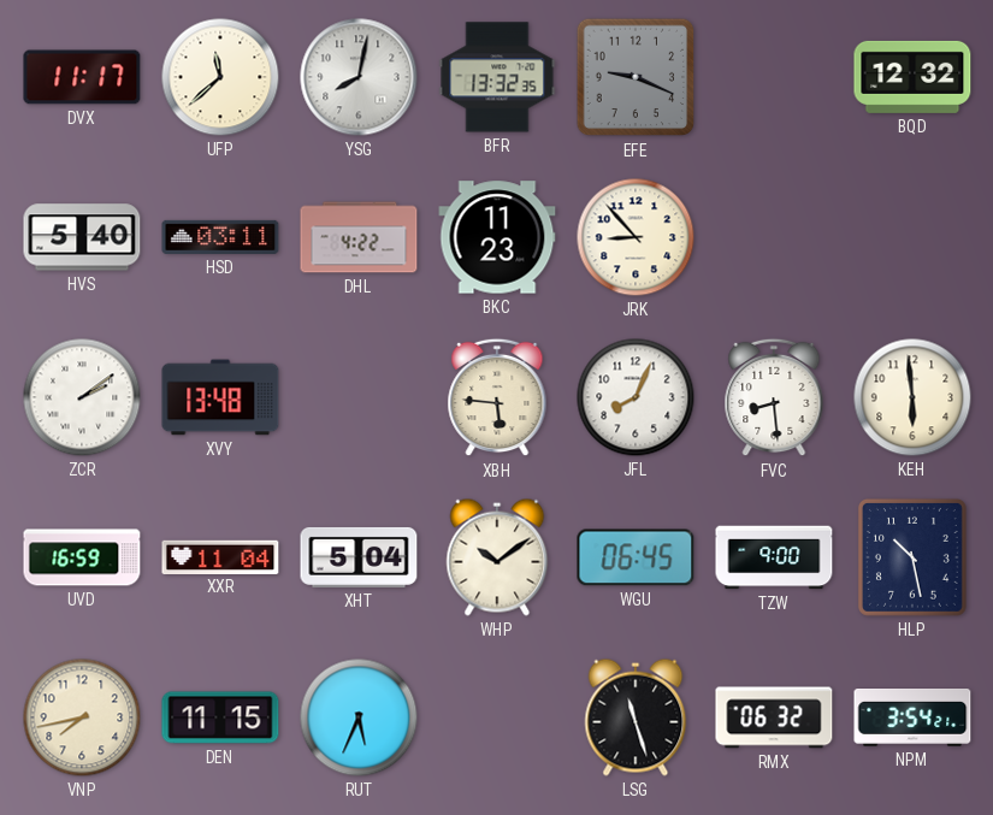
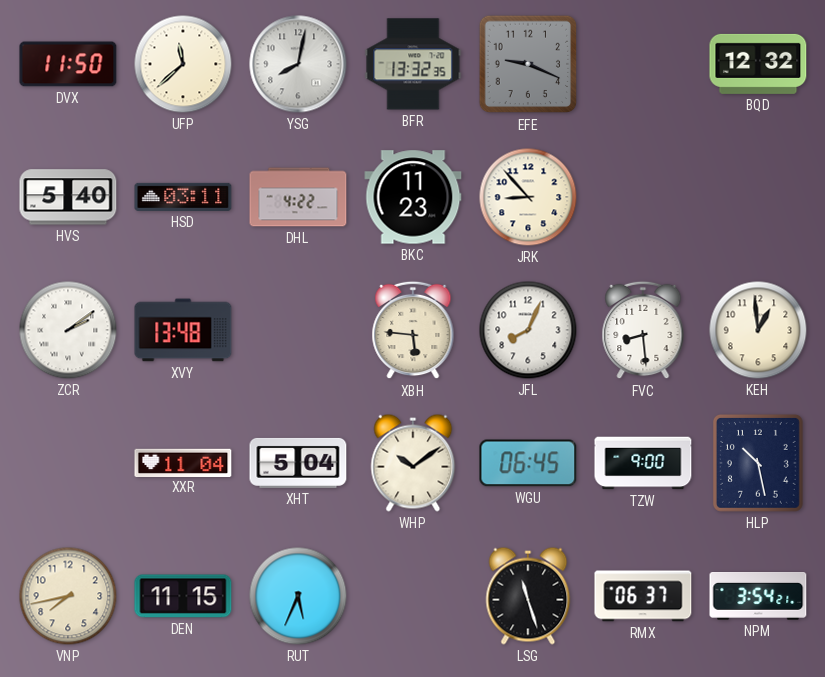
DVX: 11:17 -> 11:50
KEH: 5:59 -> 12:59
UVD: 16:59 -> none
RMX: 06:32 -> 06:37
